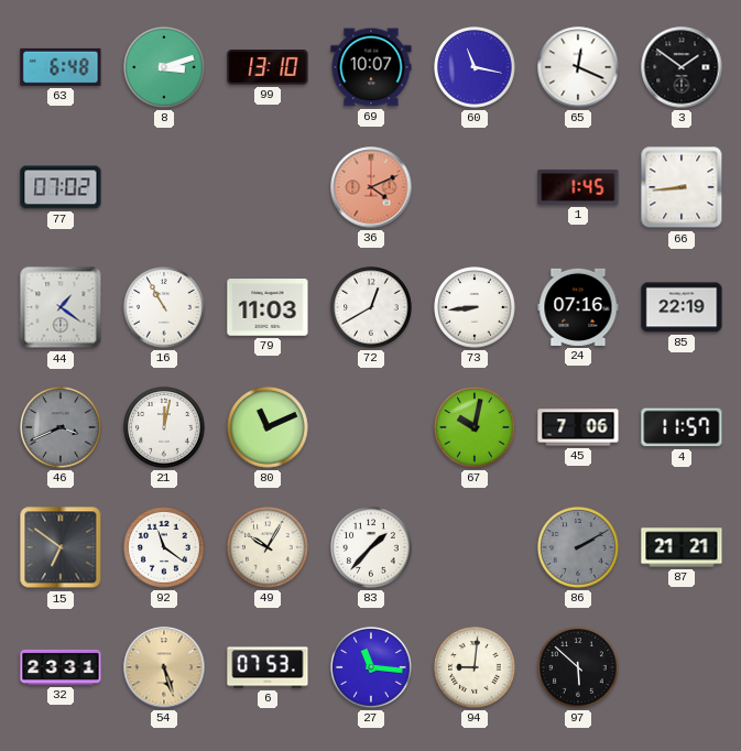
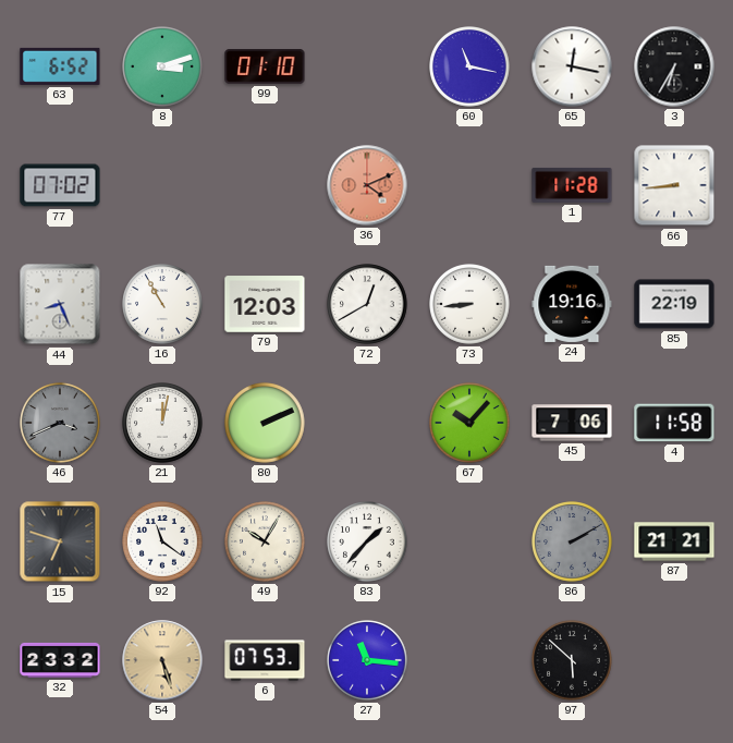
63: 6:48 -> 6:52
99: 13:10 -> 01:10
69: 10:07 -> none
65: 12:19 -> 12:17
3: 1:51 -> 6:35
1: 1:45 -> 11:28
44: 1:21 -> 8:26
79: 11:03 -> 12:03
24: 07:16 -> 19:16
80: 11:11 -> 2:11
67: 10:02 -> 10:07
4: 11:57 -> 11:58
15: 6:51 -> 6:48
32: 23:31 -> 23:32
94: 9:01 -> none
